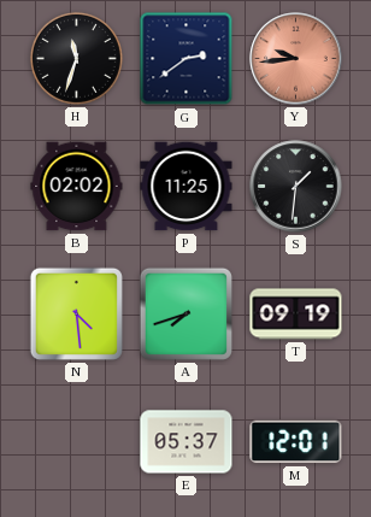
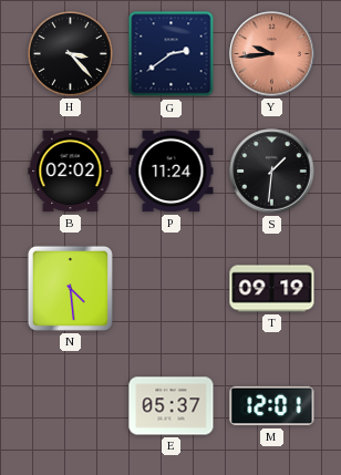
H: 11:33 -> 3:23
P: 11:25 -> 11:24
A: 7:42 -> none
